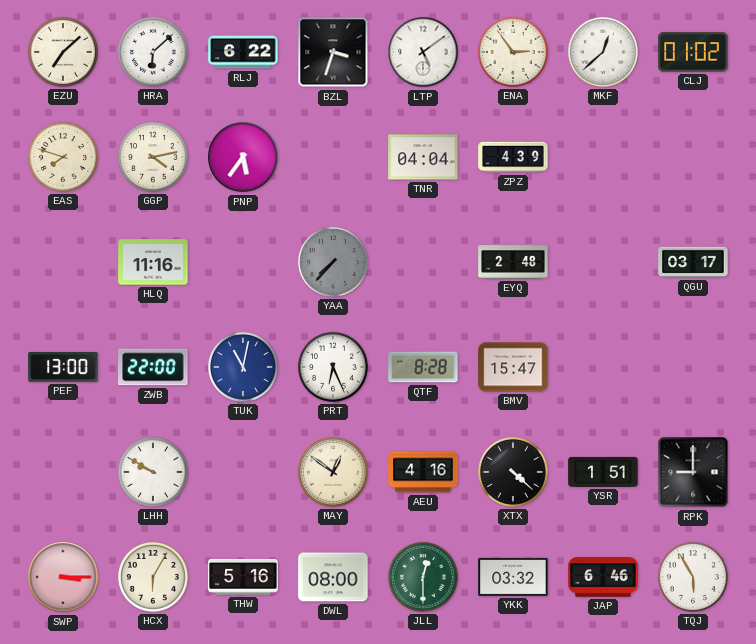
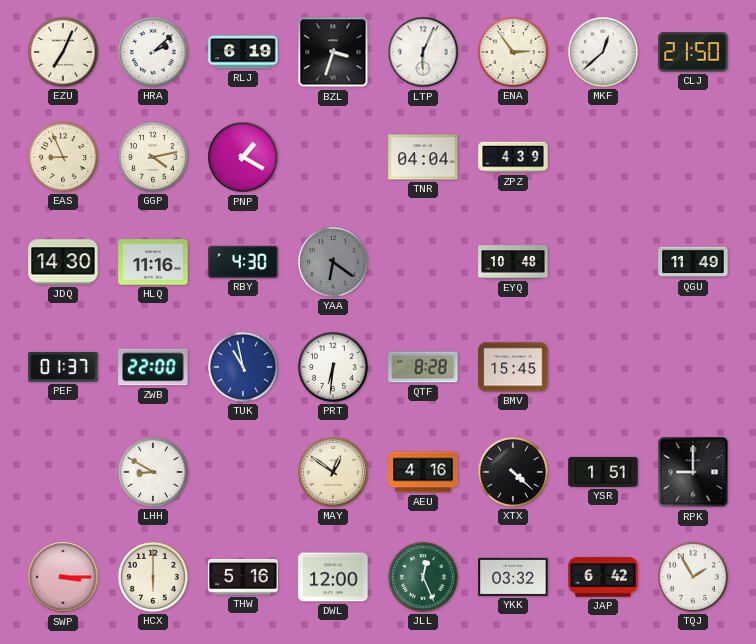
EZU: 7:08 -> 7:04
HRA: 6:08 -> 2:08
RLJ: 6:22 -> 6:19
LTP: 5:09 -> 6:04
CLJ: 01:02 -> 21:50
EAS: 7:48 -> 8:56
PNP: 5:36 -> 1:20
JDQ: none -> 14:30
RBY: none -> 4:30
YAA: 7:37 -> 6:21
EYQ: 2:48 -> 10:48
QGU: 03:17 -> 11:49
PEF: 13:00 -> 01:37
TUK: 11:02 -> 10:58
PRT: 6:26 -> 6:31
BMV: 15:47 -> 15:45
LHH: 9:50 -> 8:50
HCX: 6:05 -> 6:00
DWL: 08:00 -> 12:00
JLL: 12:30 -> 12:26
JAP: 6:46 -> 6:42
TQJ: 5:55 -> 1:55
